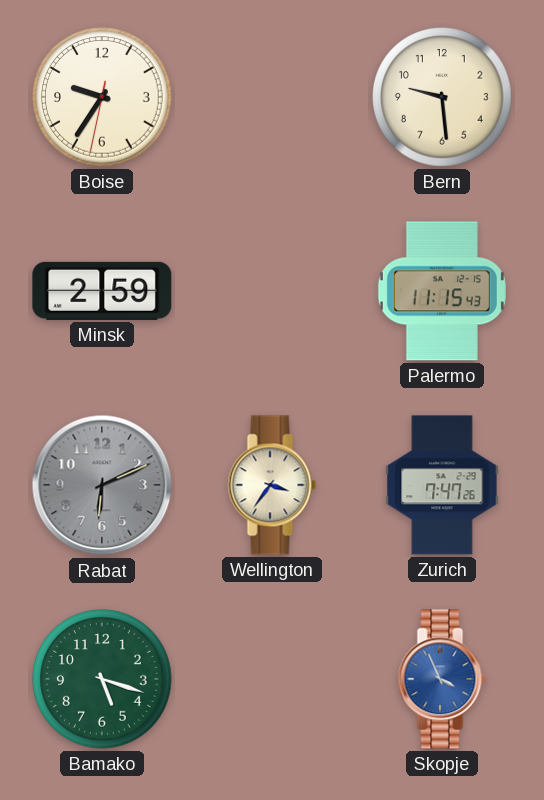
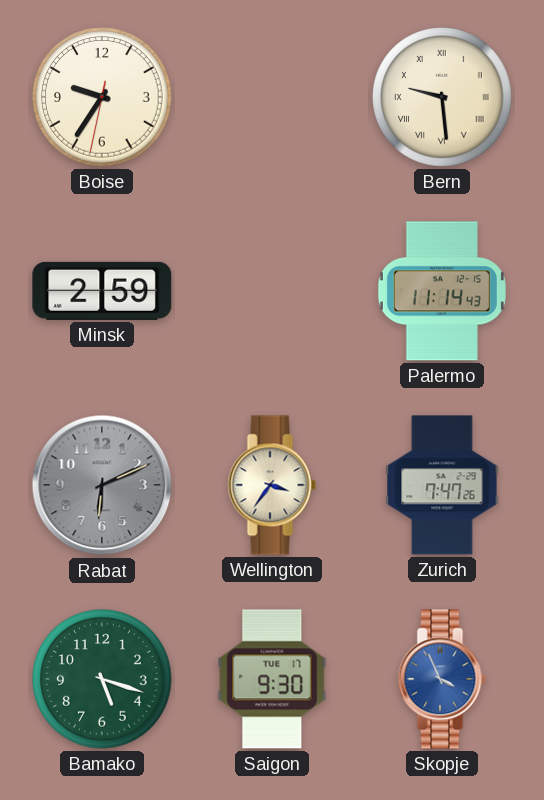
Bern numerals: Arabic -> Roman
Palermo: 11:15 -> 11:14
Saigon: none -> 9:30
